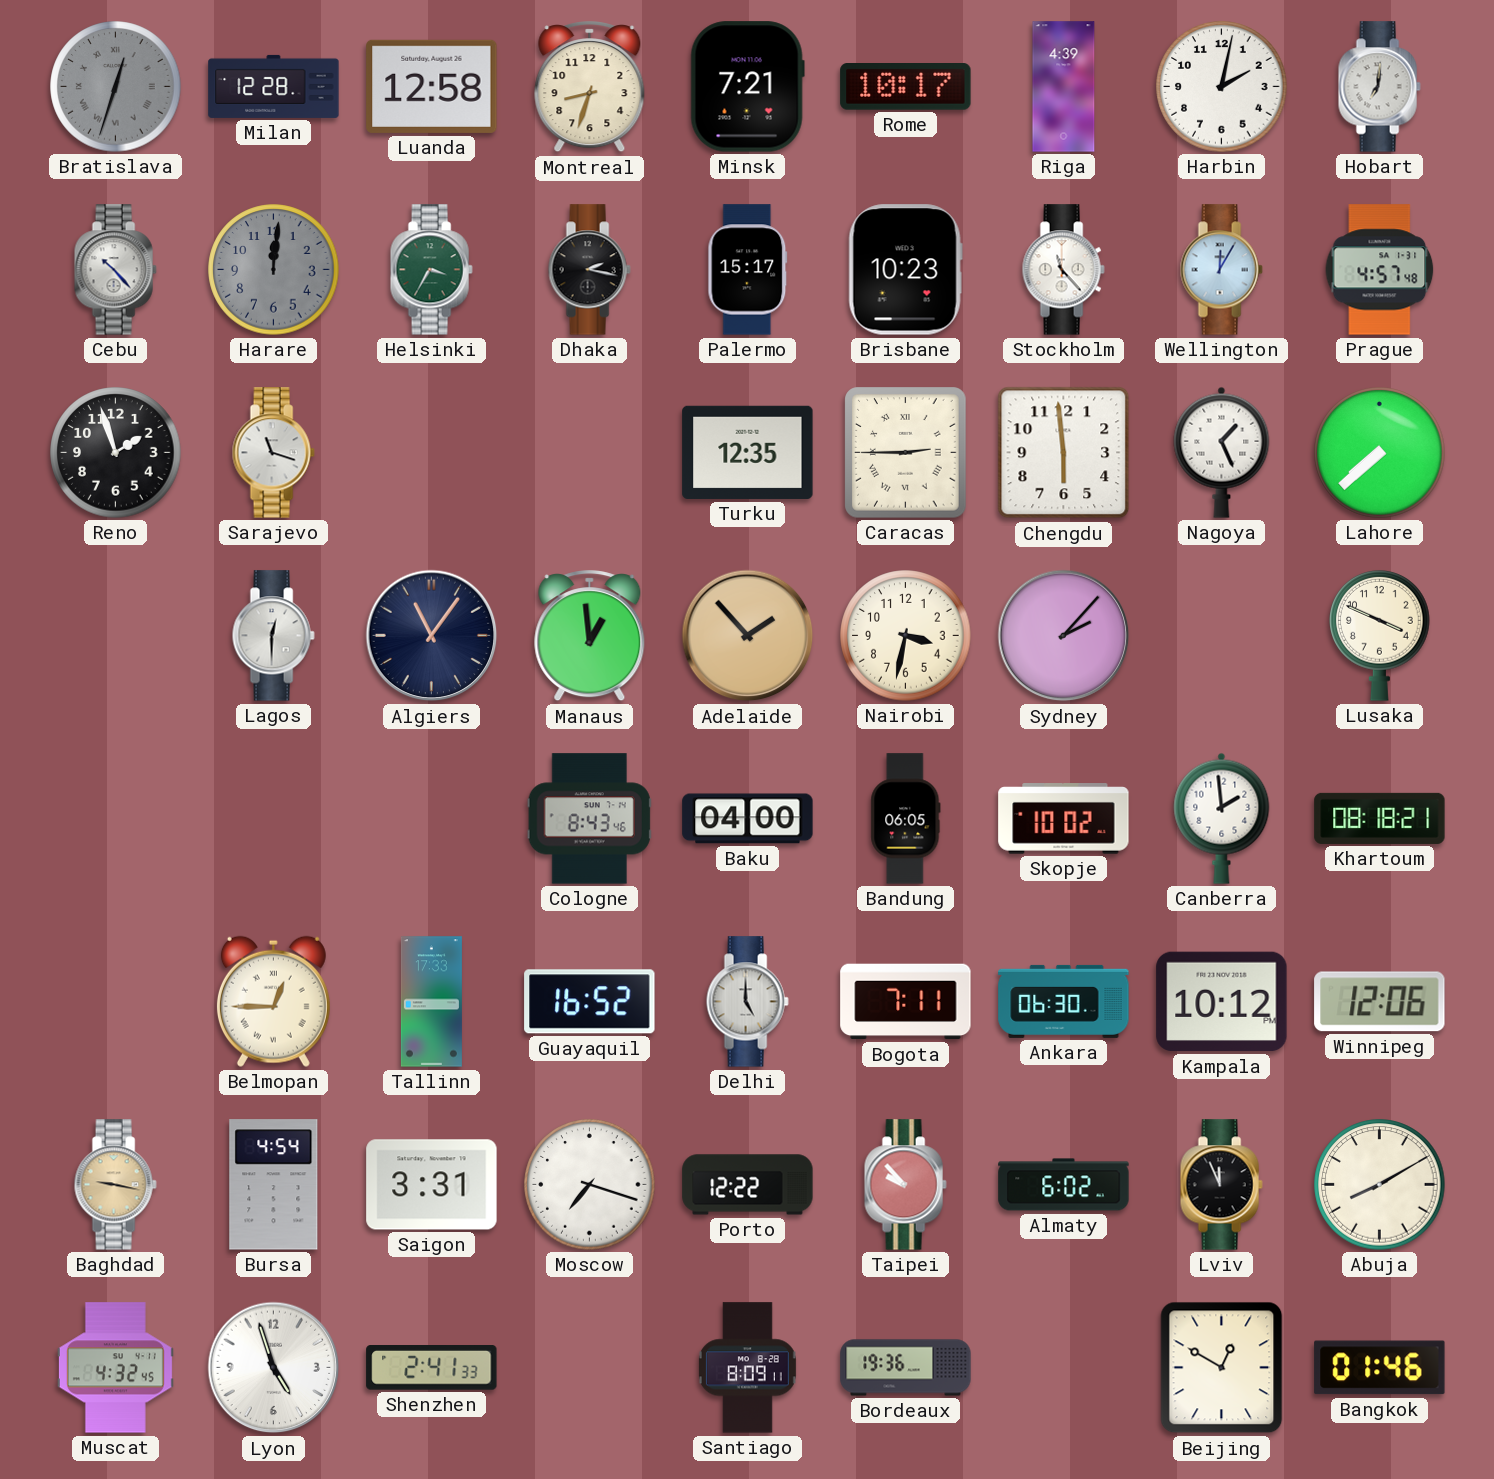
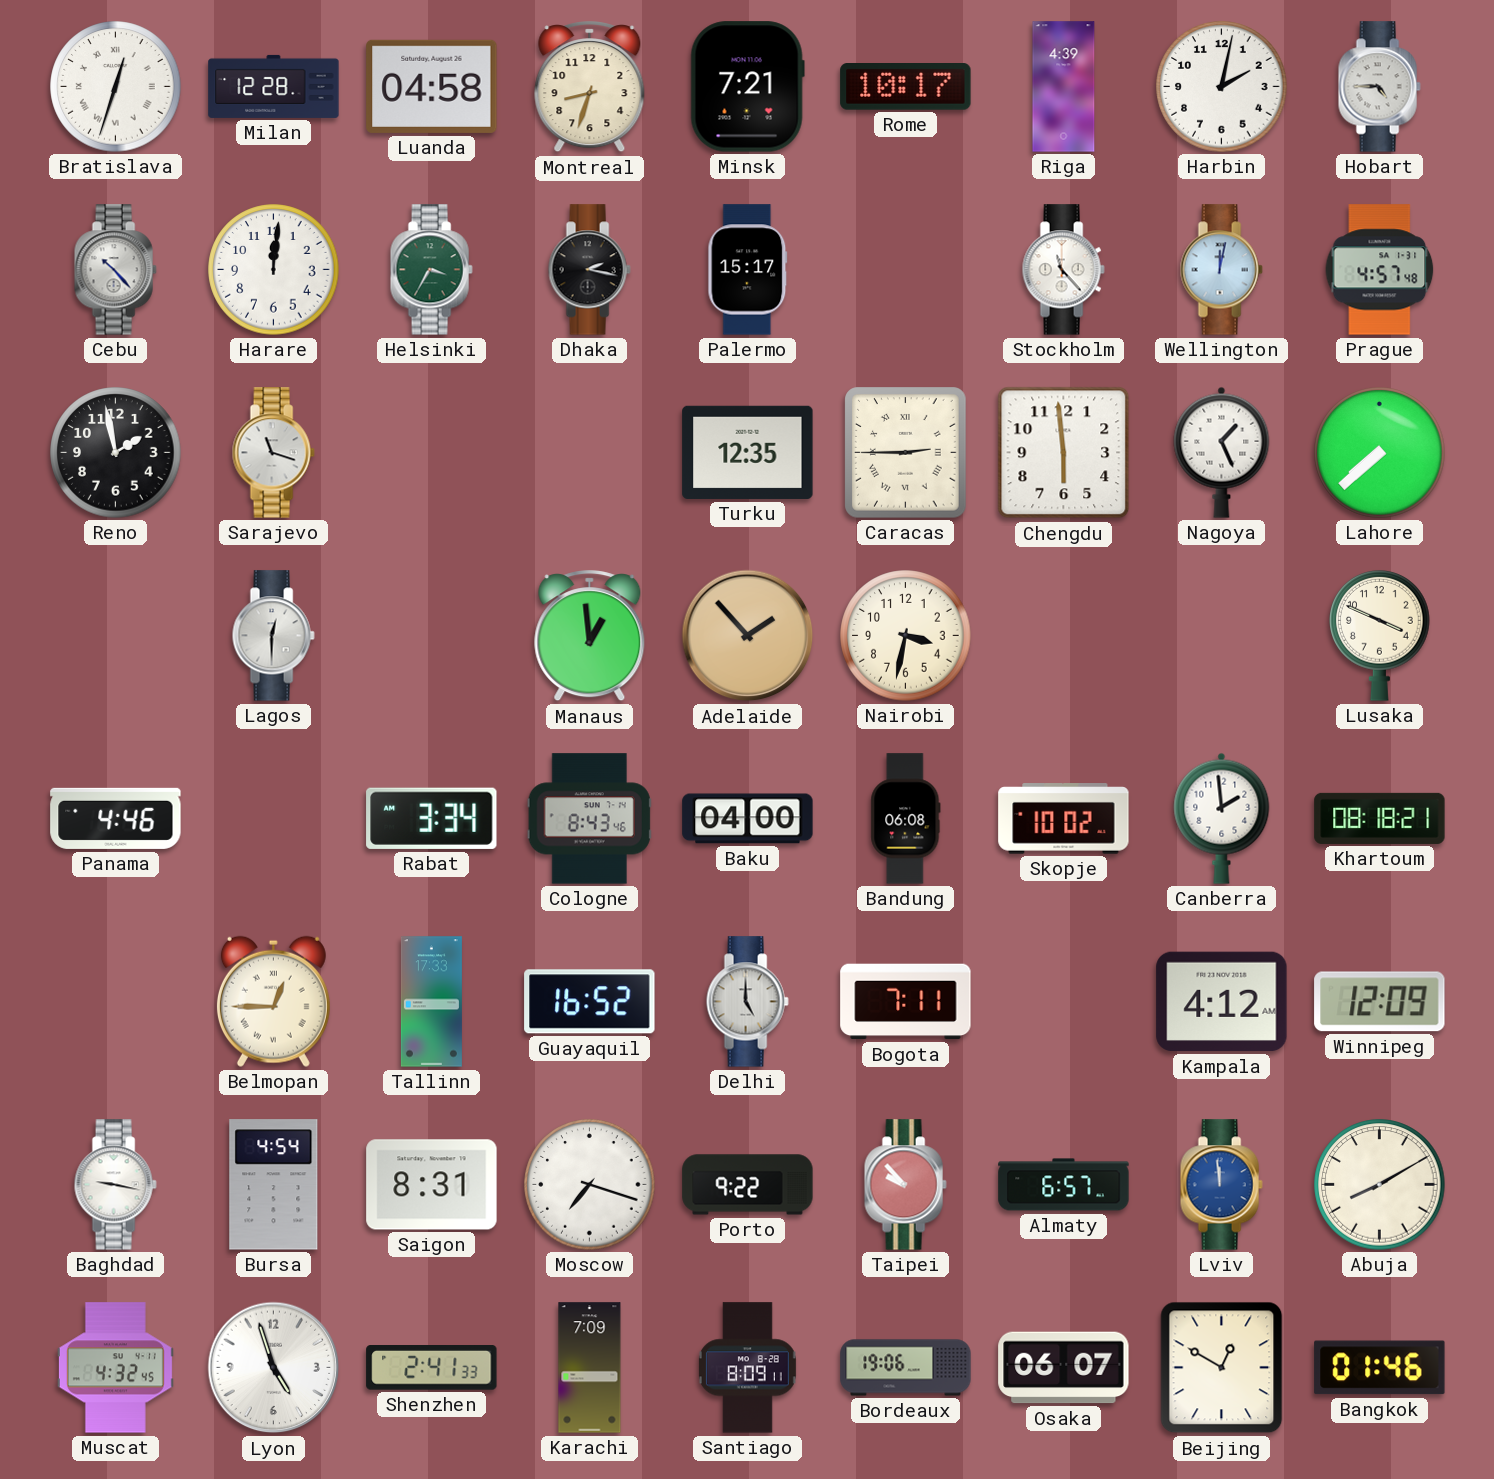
Bratislava dial: grey -> white
Luanda: 12:58 -> 04:58
Hobart: 7:01 -> 4:45
Harare dial: grey -> white
Brisbane: 10:23 -> none
Wellington: 12:05 -> 12:02
Reno: 1:57 -> 1:58
Algiers: 11:06 -> none
Sydney: 2:07 -> none
Panama: none -> 4:46
Rabat: none -> 3:34
Bandung: 06:05 -> 06:08
Ankara: 06:30 -> none
Kampala: 10:12 -> 4:12
Winnipeg: 12:06 -> 12:09
Baghdad dial: champagne -> white
Saigon: 3:31 -> 8:31
Porto: 12:22 -> 9:22
Almaty: 6:02 -> 6:57
Lviv: 11:56 -> 11:59
Lviv dial: black -> blue
Karachi: none -> 7:09
Bordeaux: 19:36 -> 19:06
Osaka: none -> 06:07
